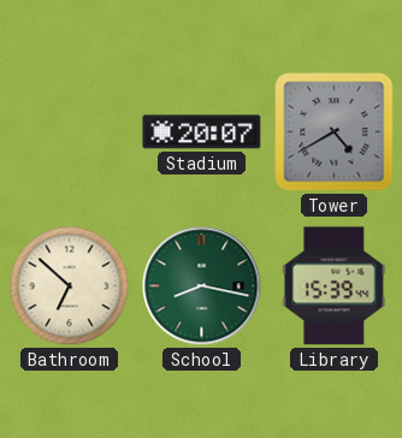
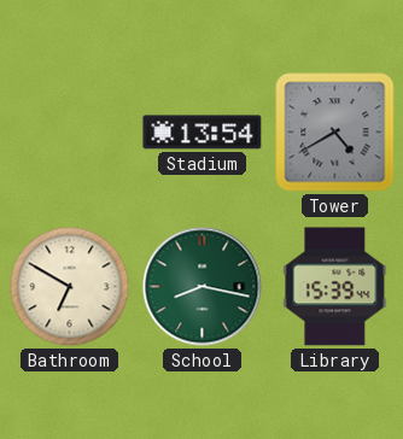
Stadium: 20:07 -> 13:54
Bathroom: 6:52 -> 6:50
